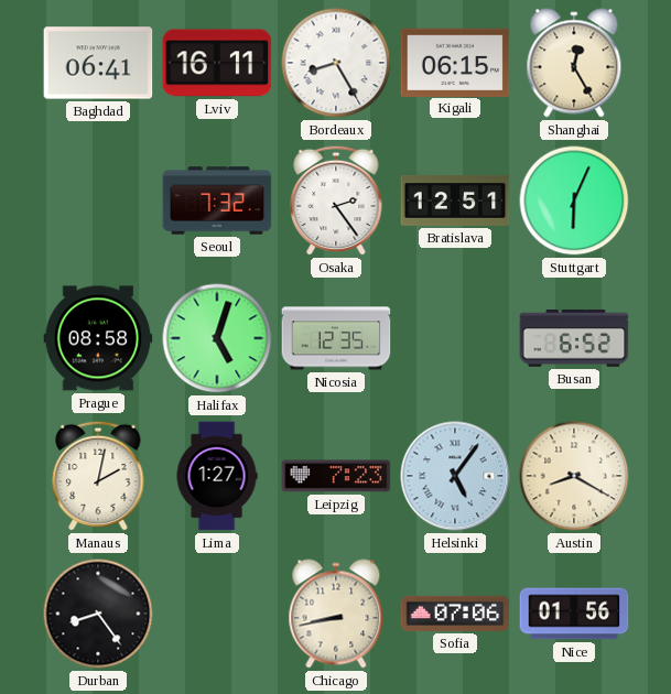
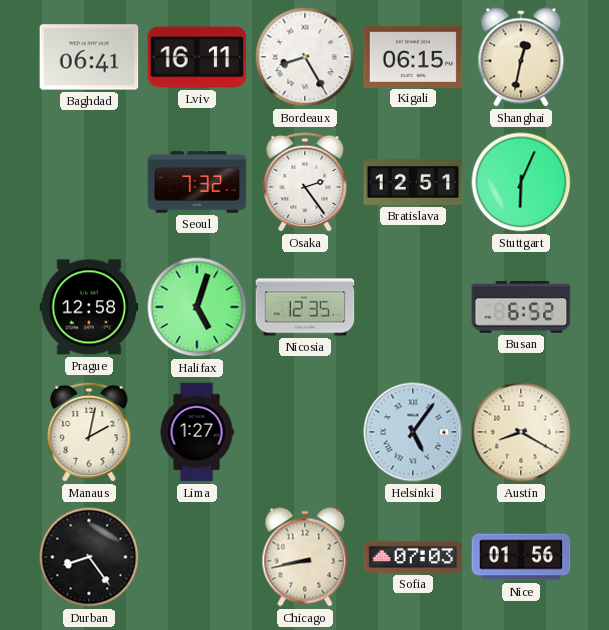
Shanghai: 12:25 -> 12:32
Prague: 08:58 -> 12:58
Leipzig: 7:23 -> none
Sofia: 07:06 -> 07:03
